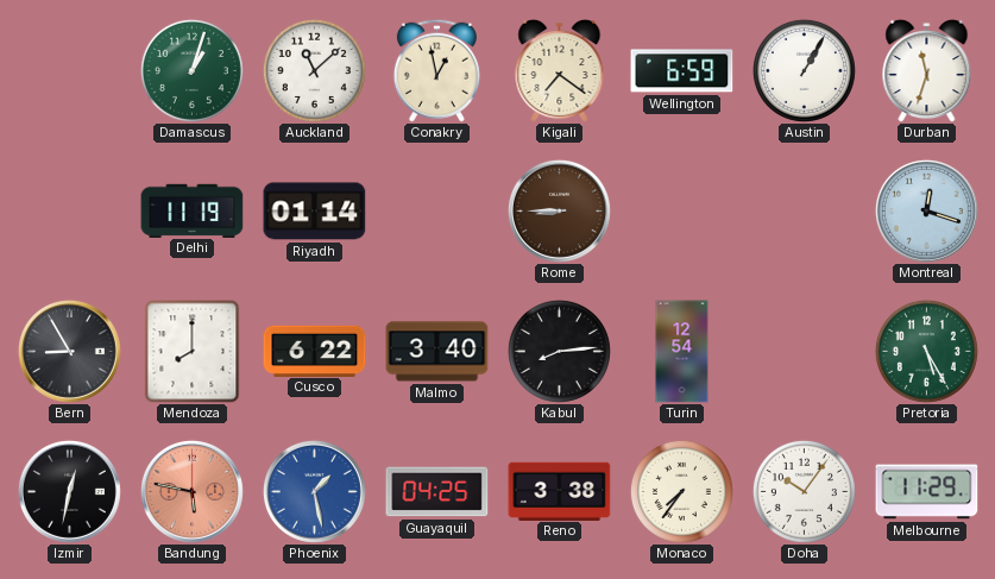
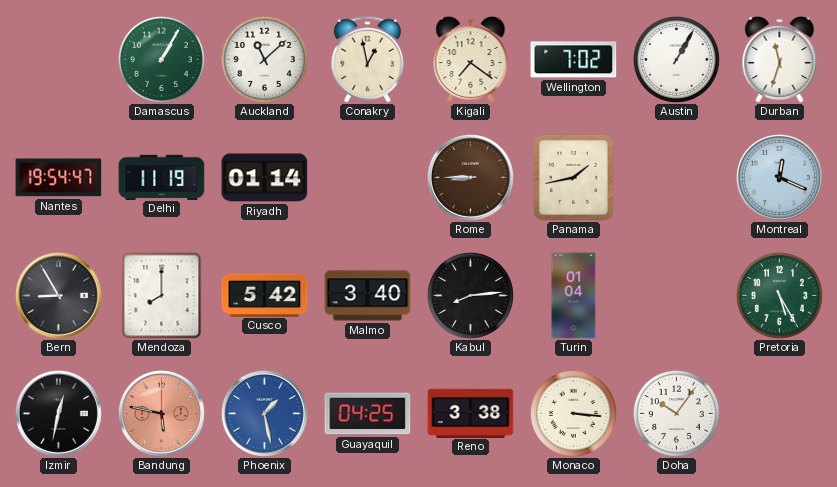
Damascus: 1:03 -> 1:05
Wellington: 6:59 -> 7:02
Nantes: none -> 19:54
Panama: none -> 1:43
Montreal: 12:18 -> 12:19
Cusco: 6:22 -> 5:42
Turin: 12:54 -> 01:04
Monaco: 7:36 -> 3:16
Melbourne: 11:29 -> none
